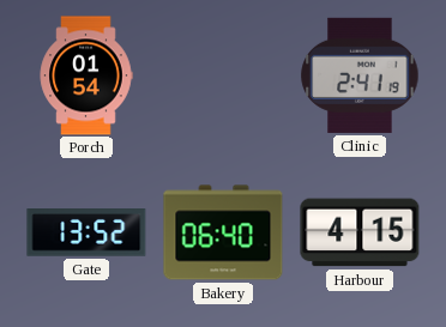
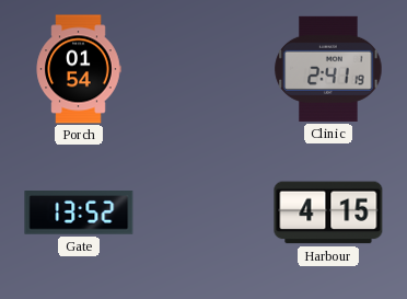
Bakery: 06:40 -> none
